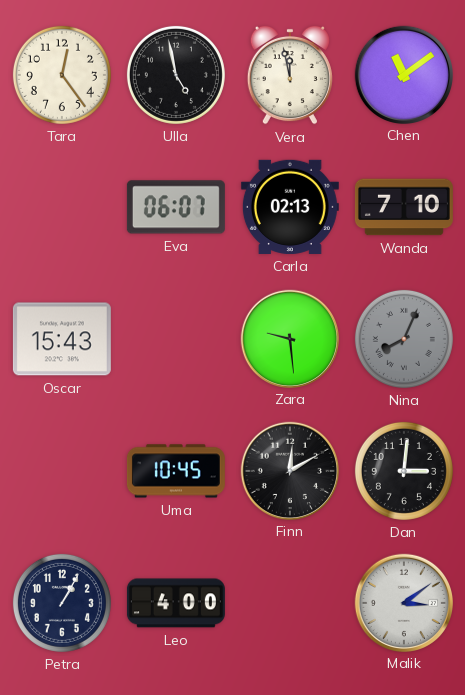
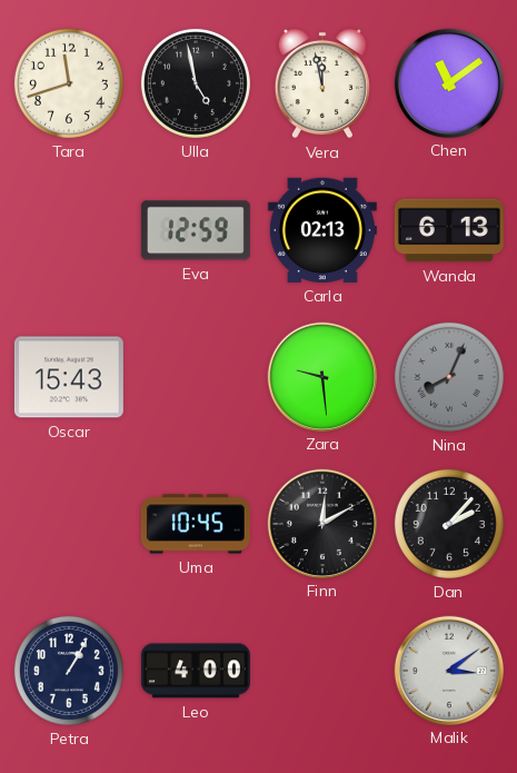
Tara: 12:24 -> 11:42
Eva: 06:07 -> 12:59
Wanda: 7:10 -> 6:13
Dan: 3:01 -> 2:07
